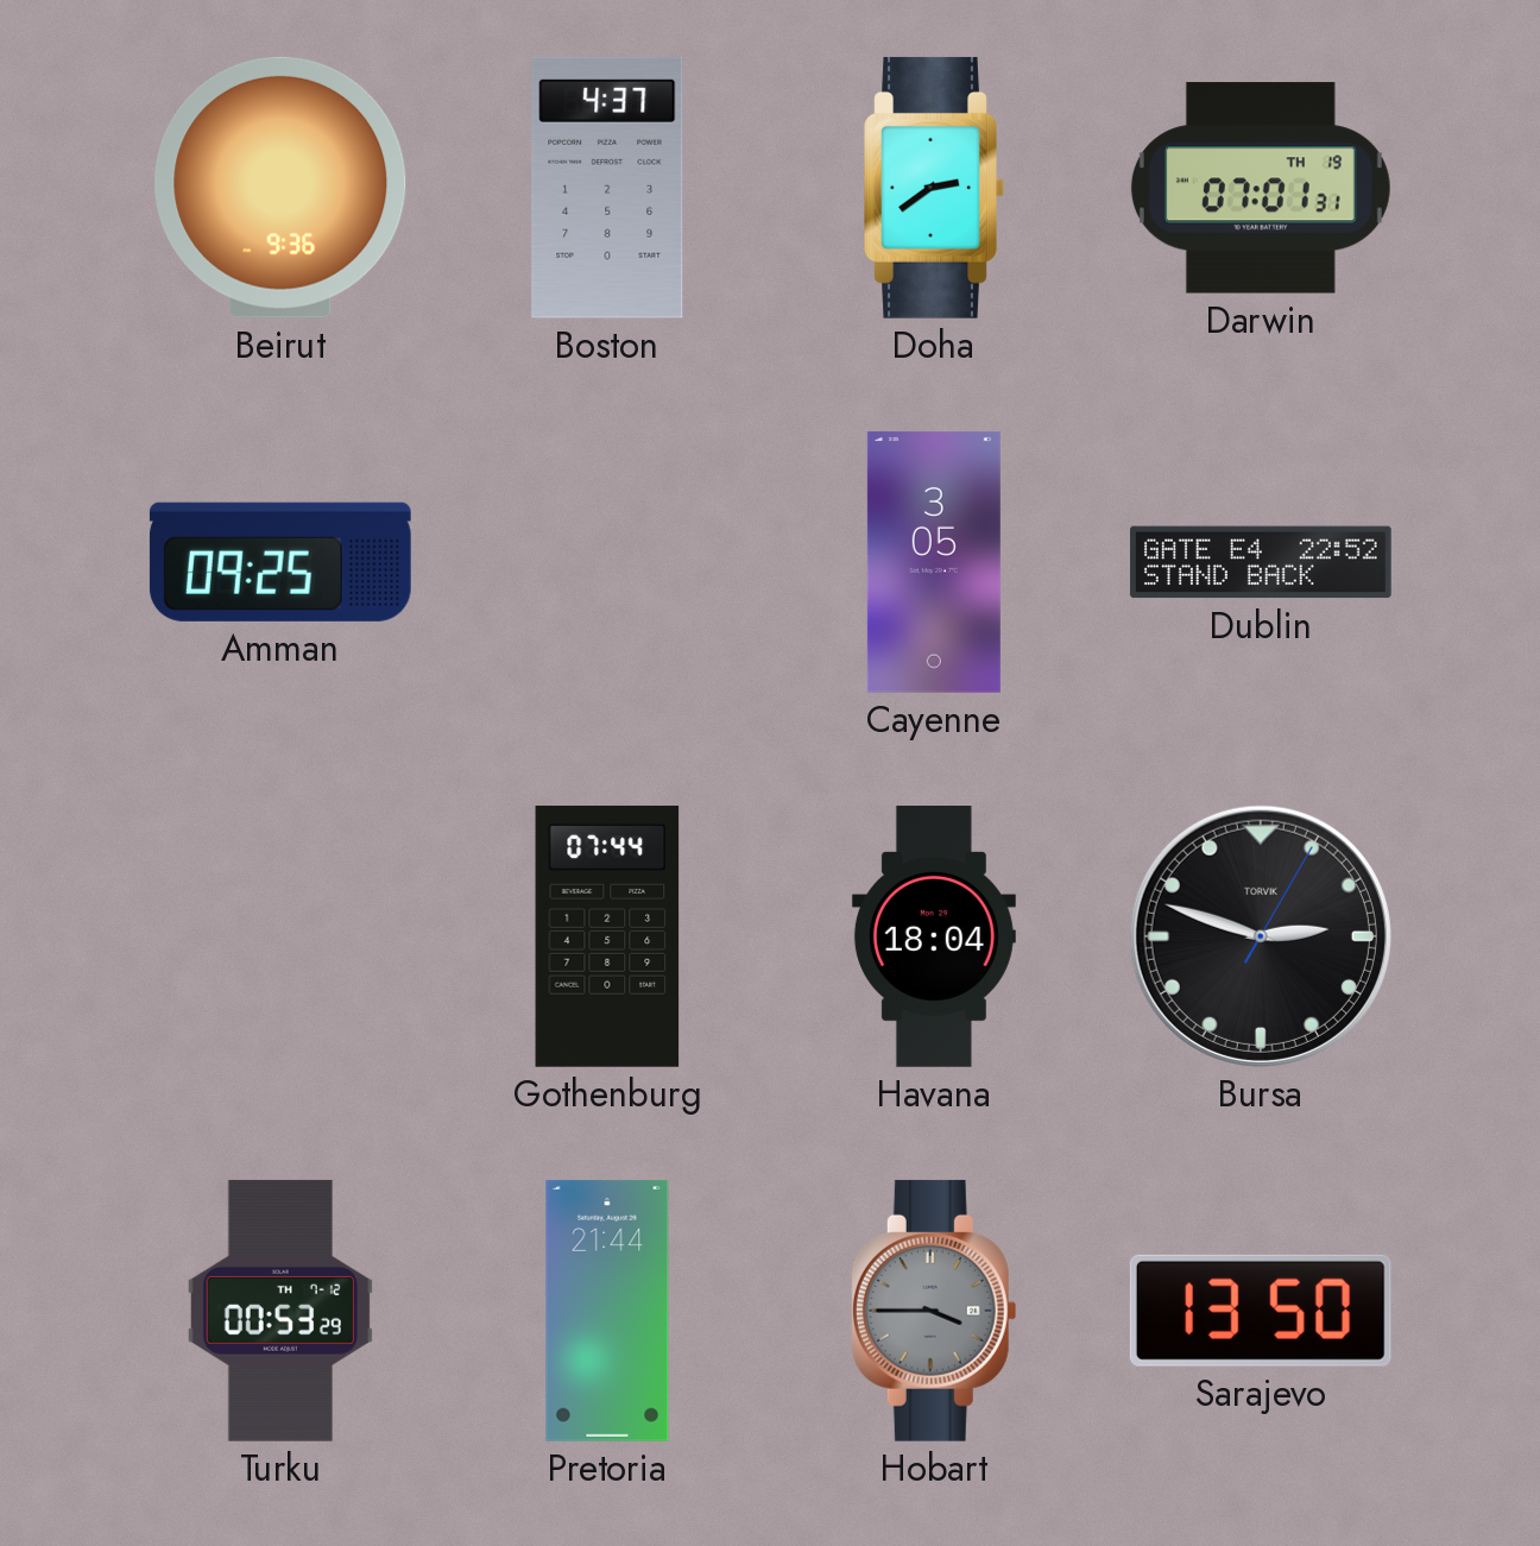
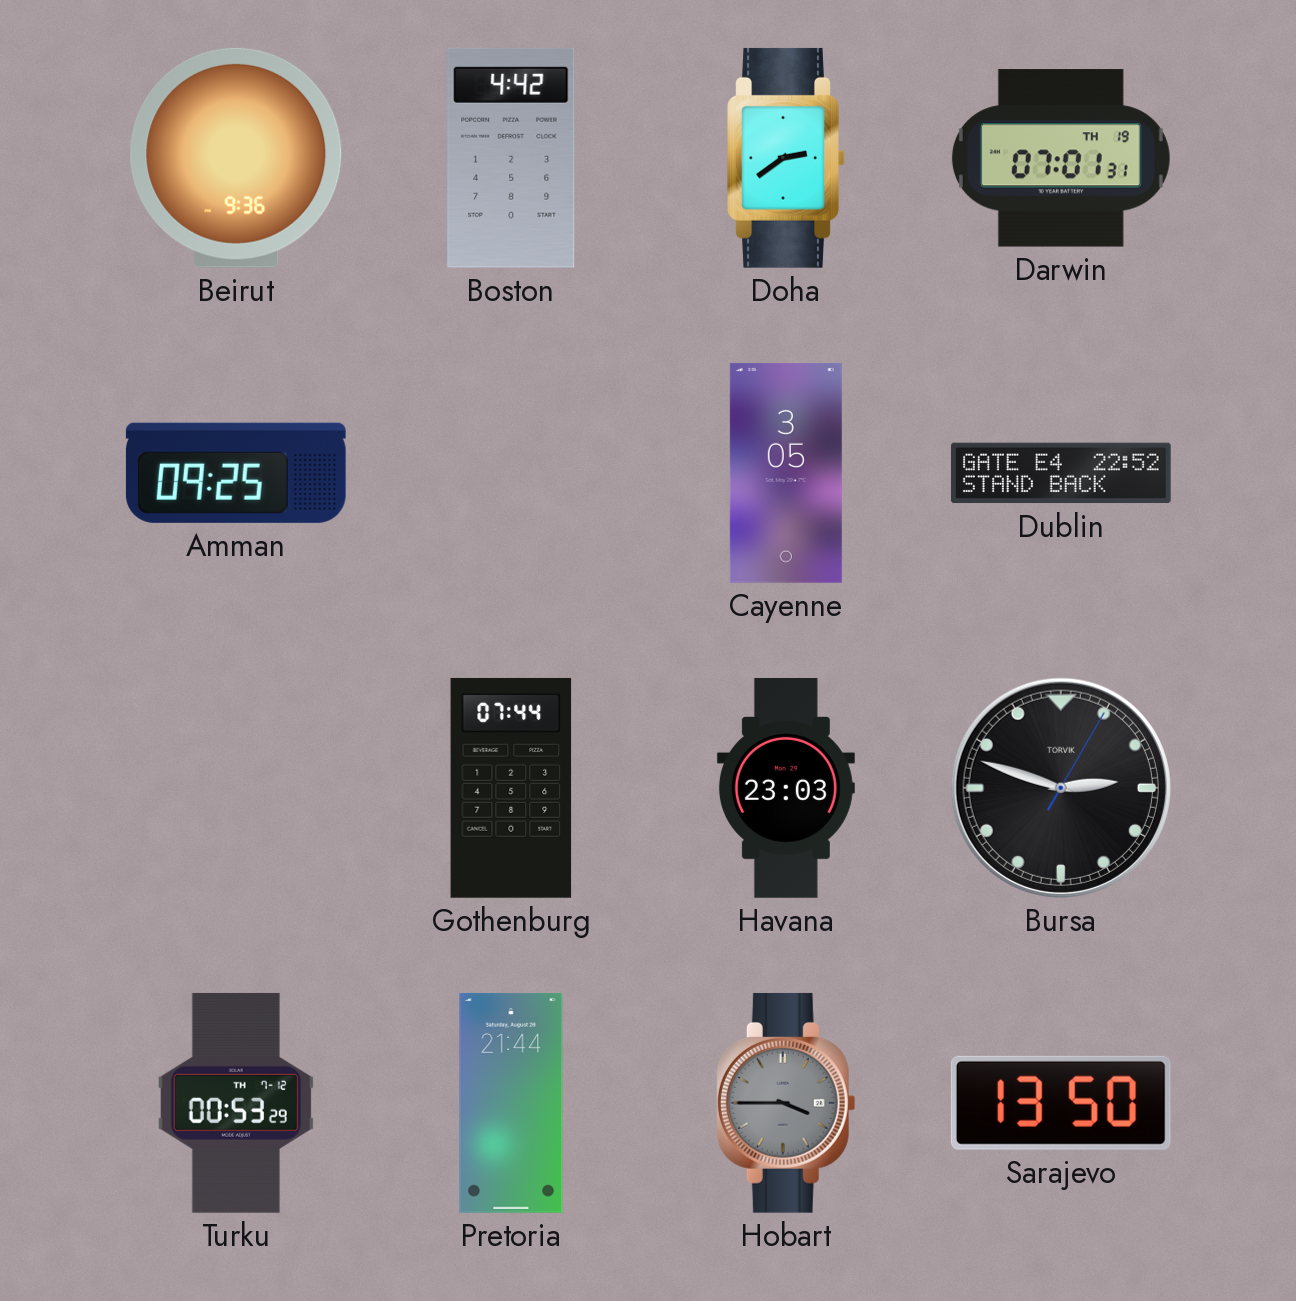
Boston: 4:37 -> 4:42
Havana: 18:04 -> 23:03
